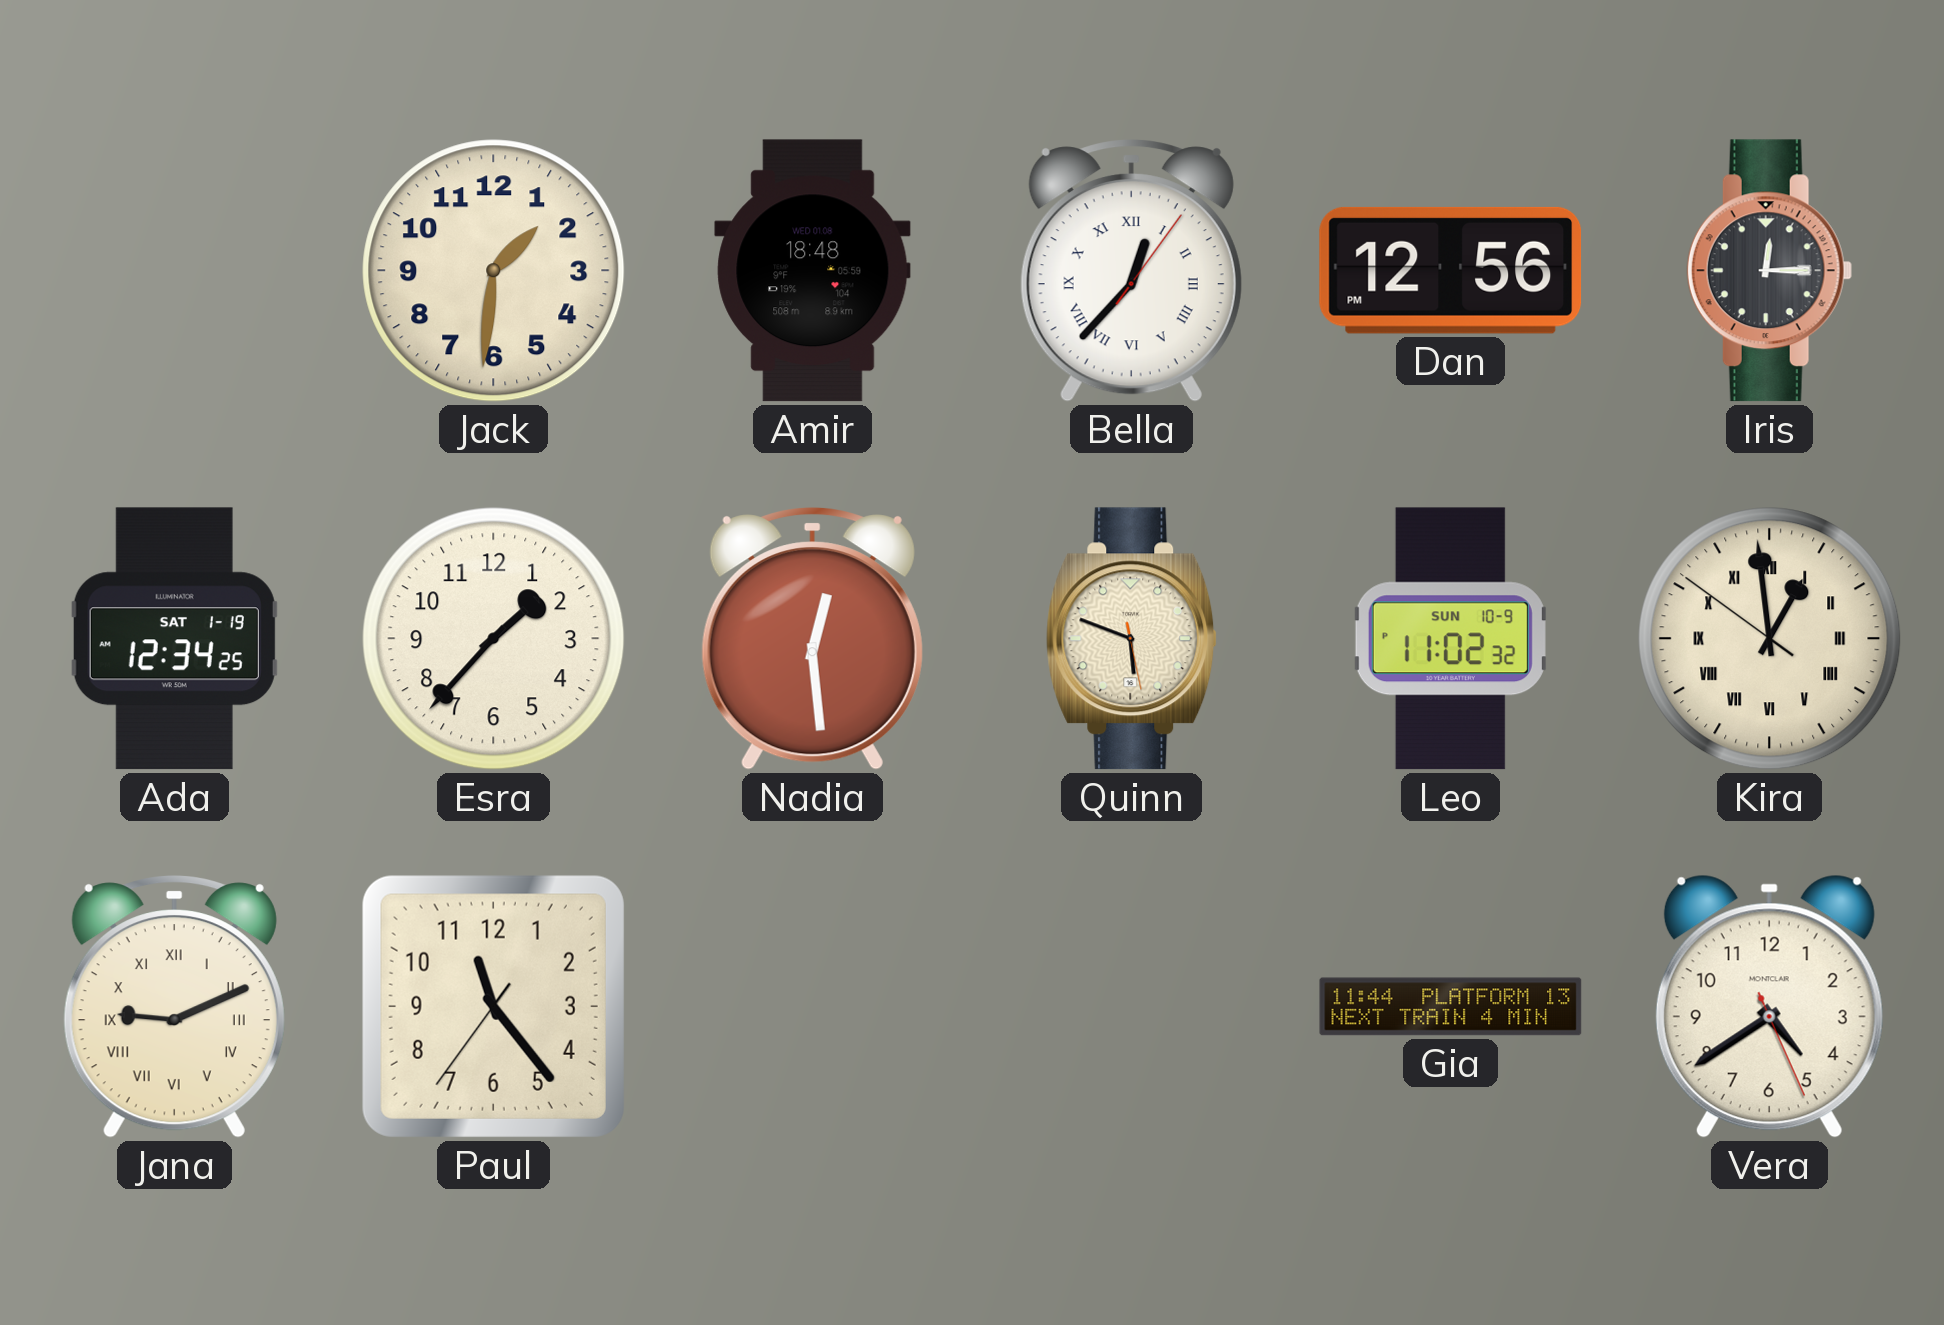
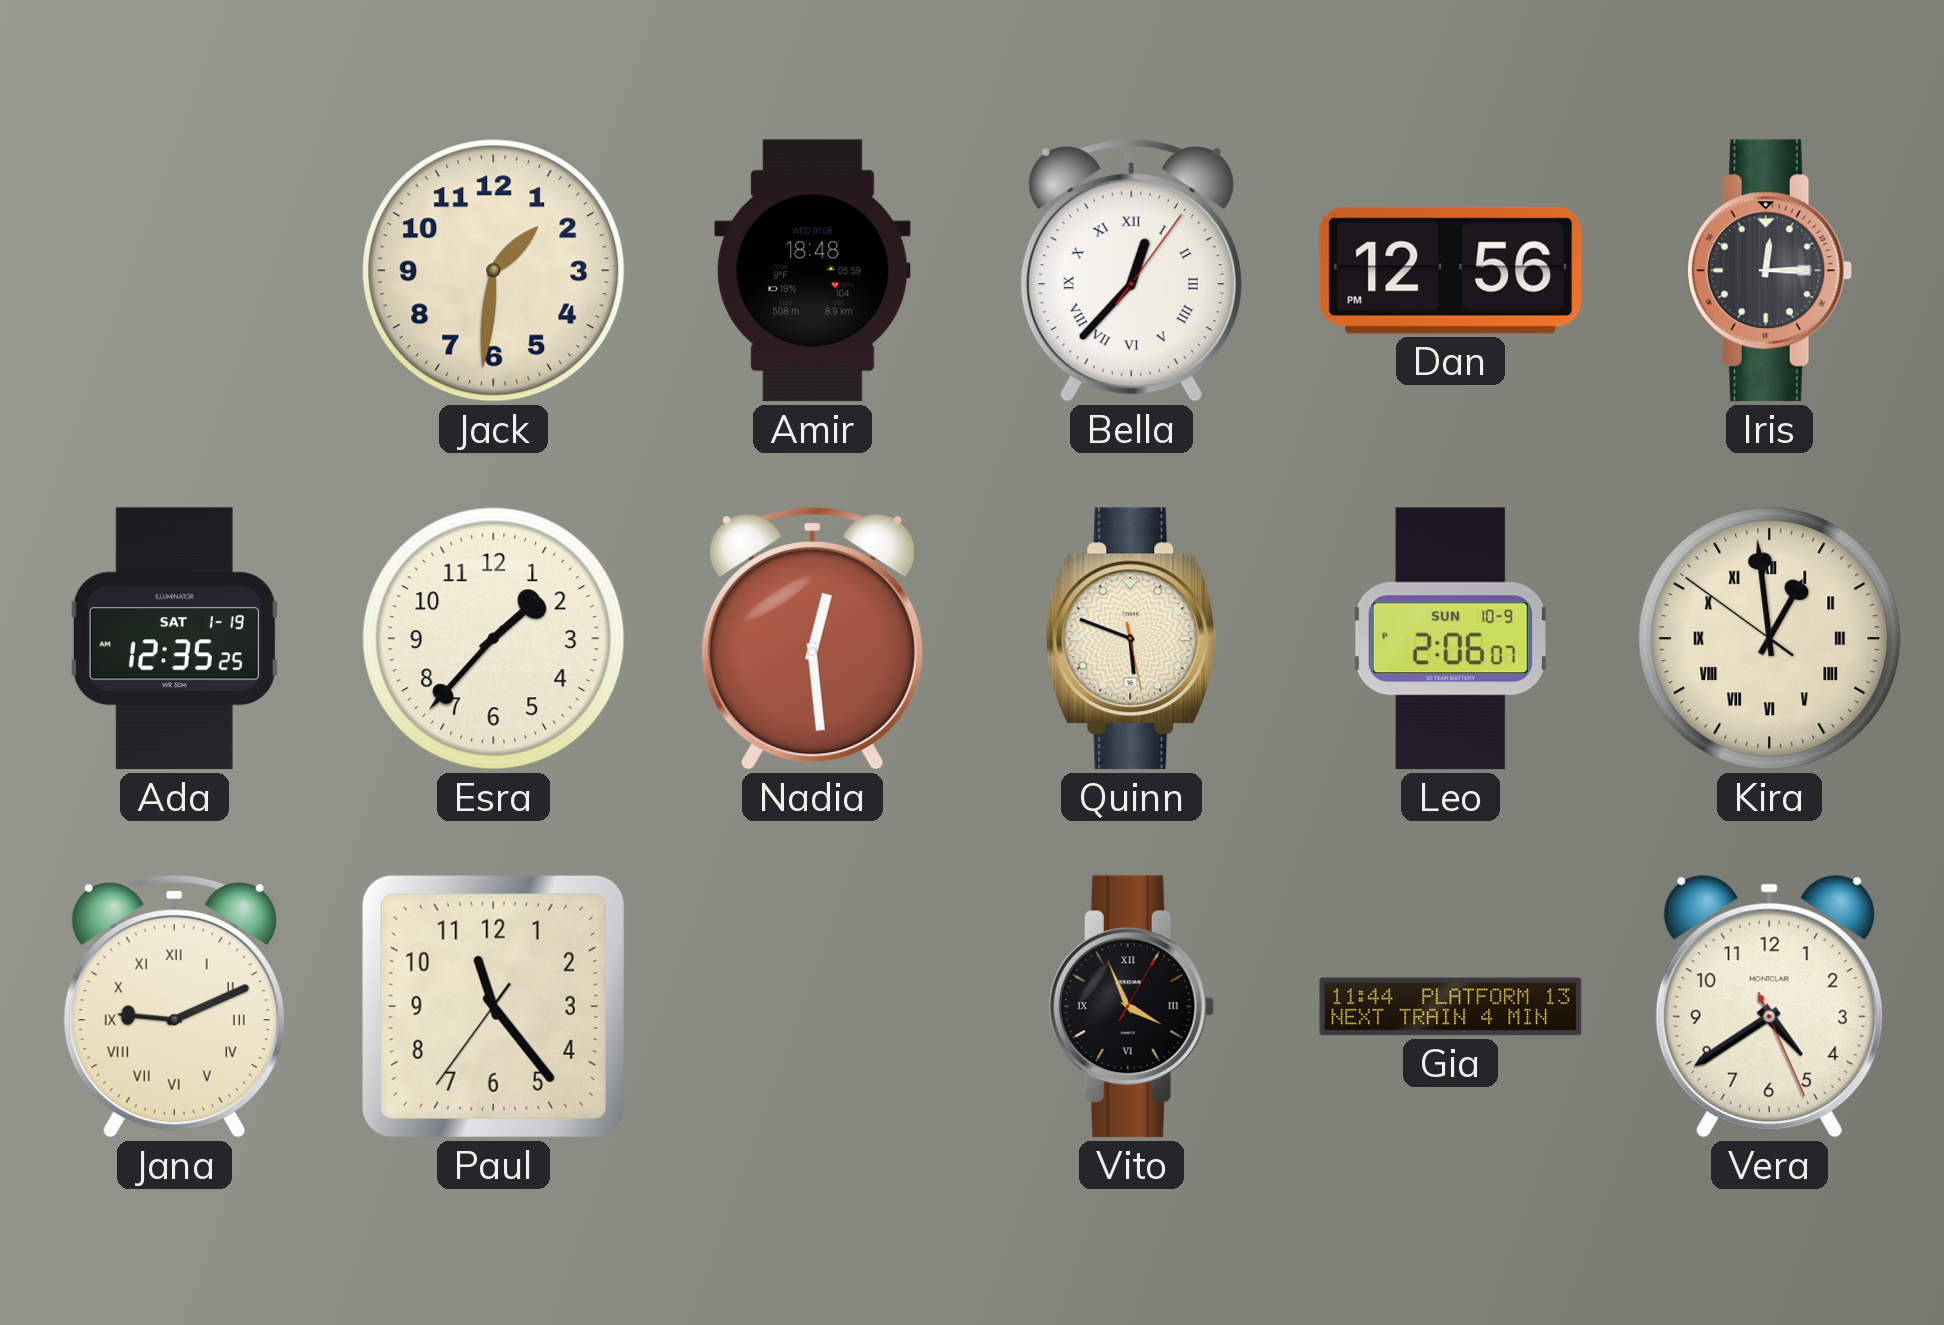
Ada: 12:34 -> 12:35
Leo: 11:02 -> 2:06
Vito: none -> 3:56
